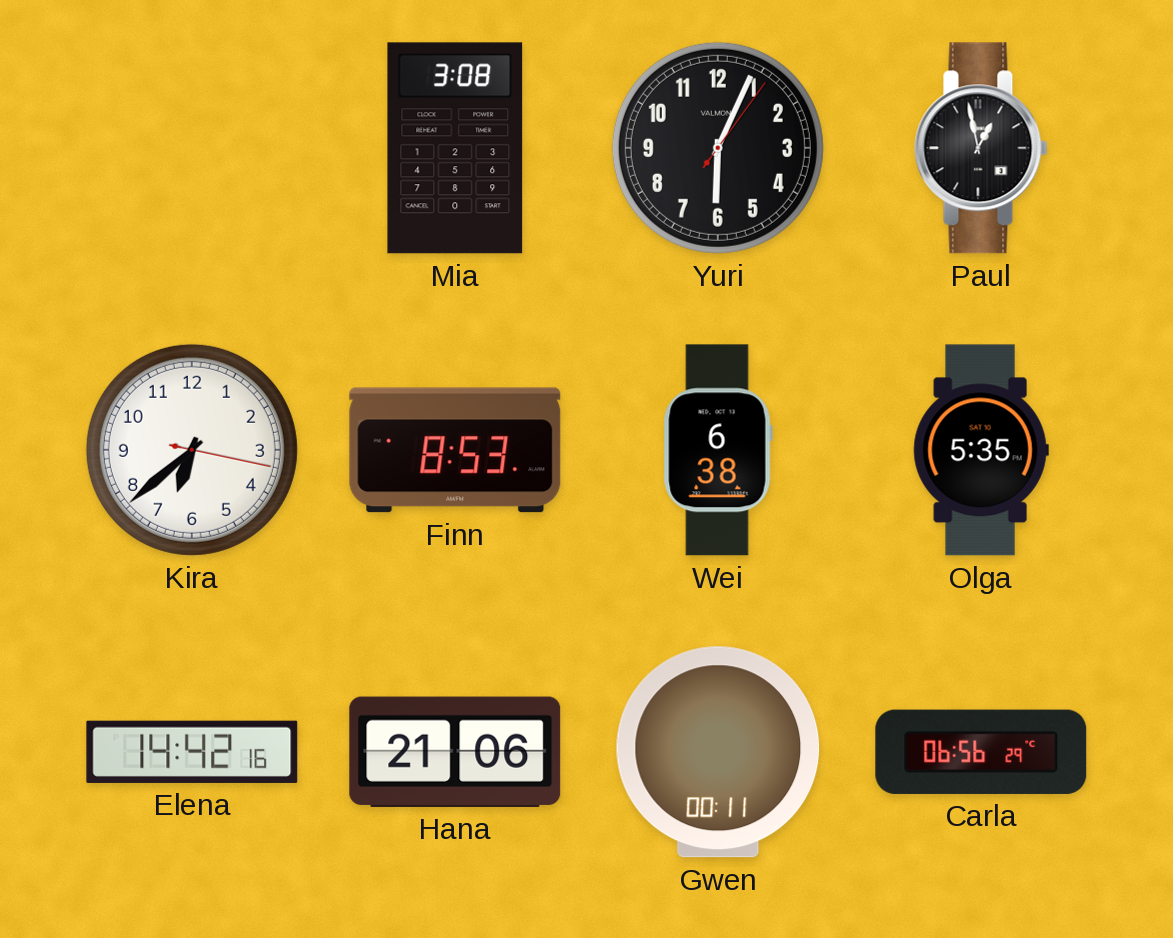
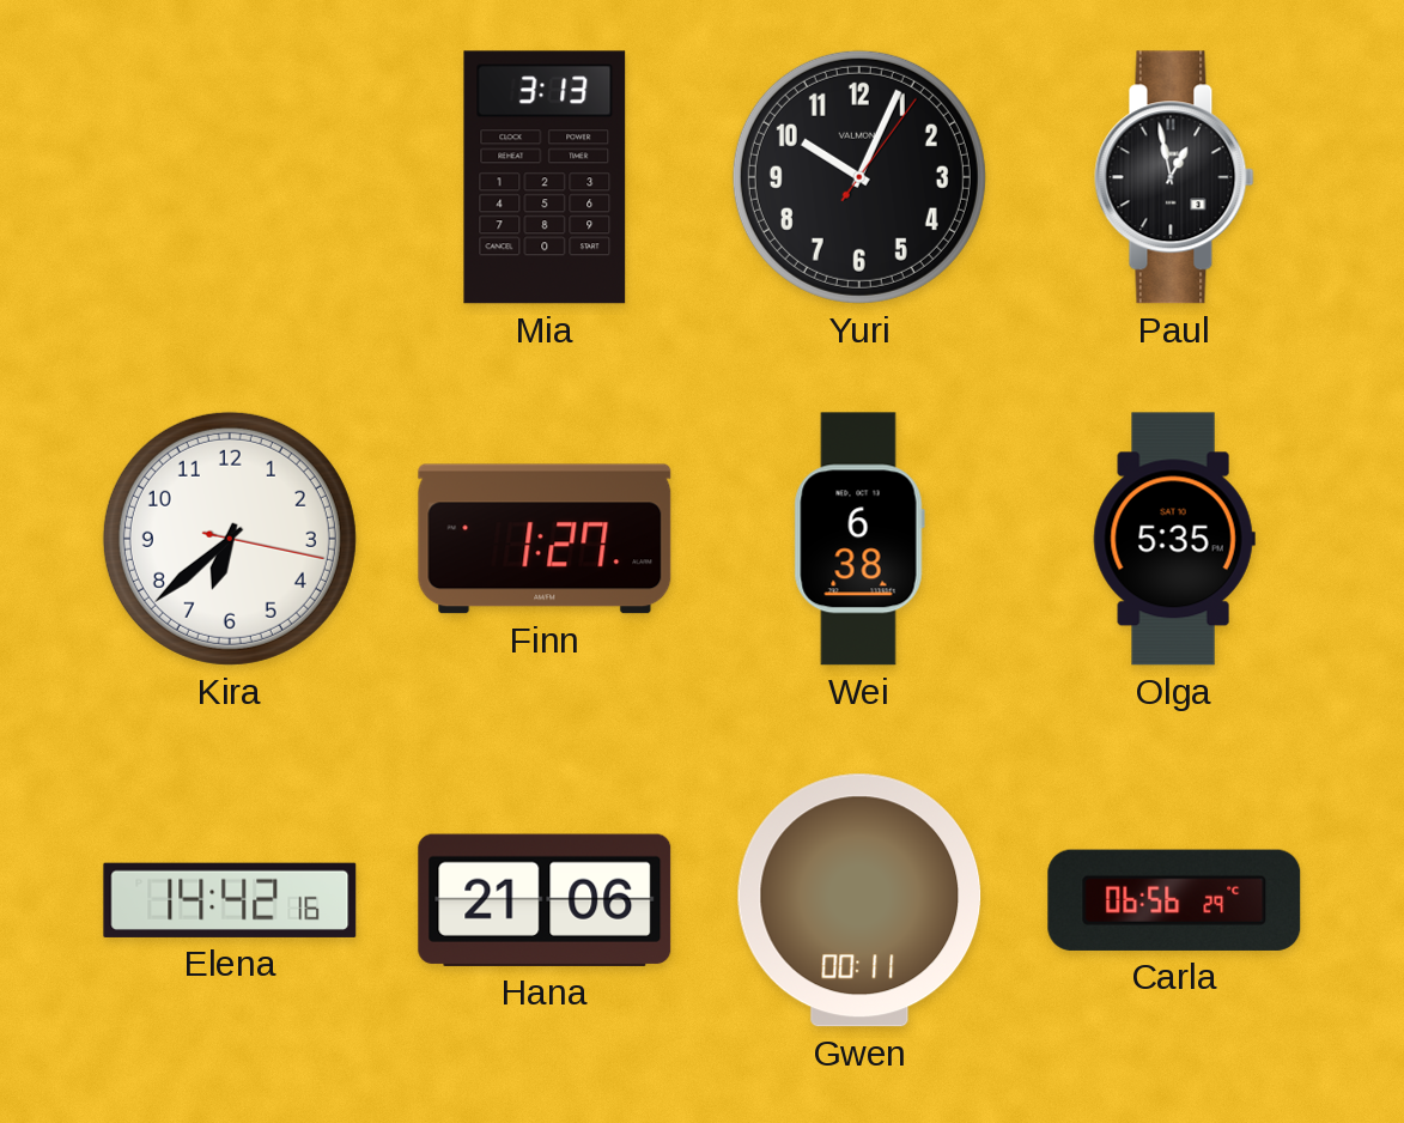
Mia: 3:08 -> 3:13
Yuri: 6:04 -> 10:04
Finn: 8:53 -> 1:27
